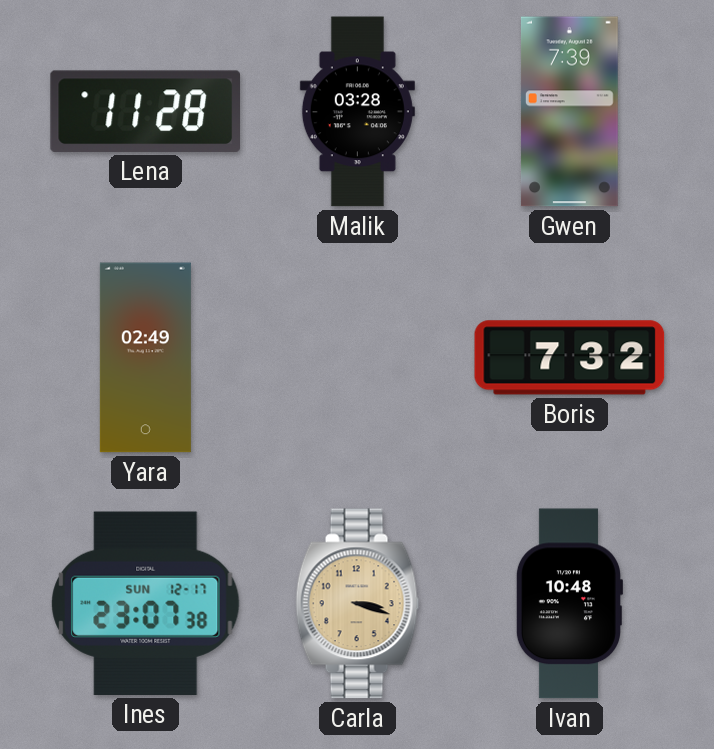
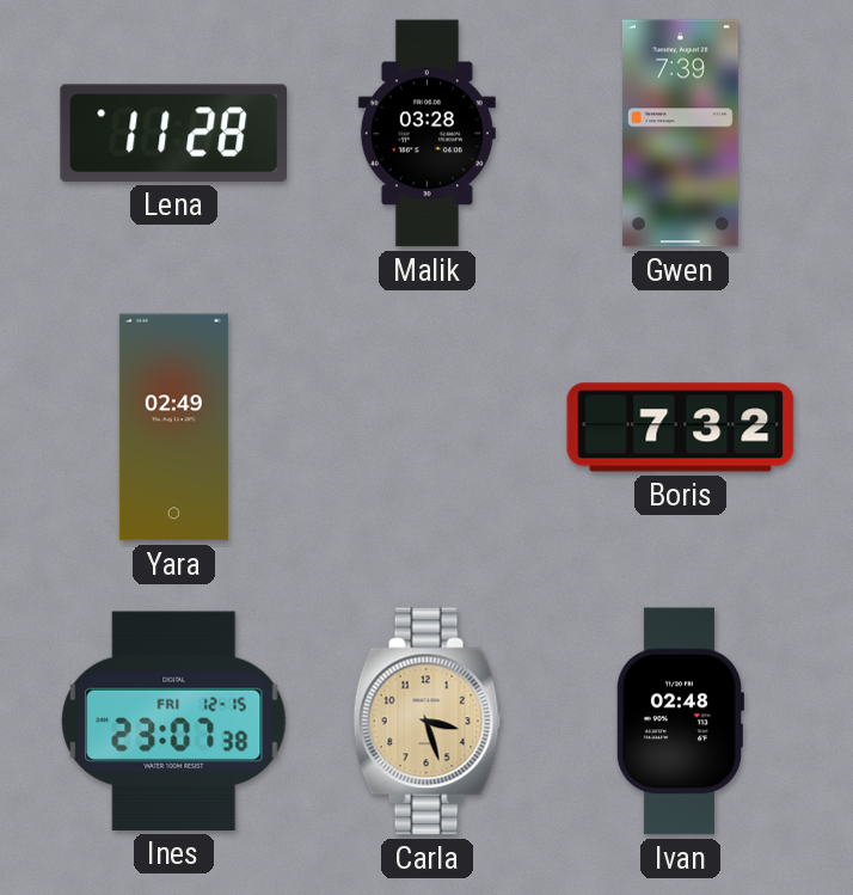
Ines date: SUN 12-17 -> FRI 12-15
Carla: 3:18 -> 3:27
Ivan: 10:48 -> 02:48
